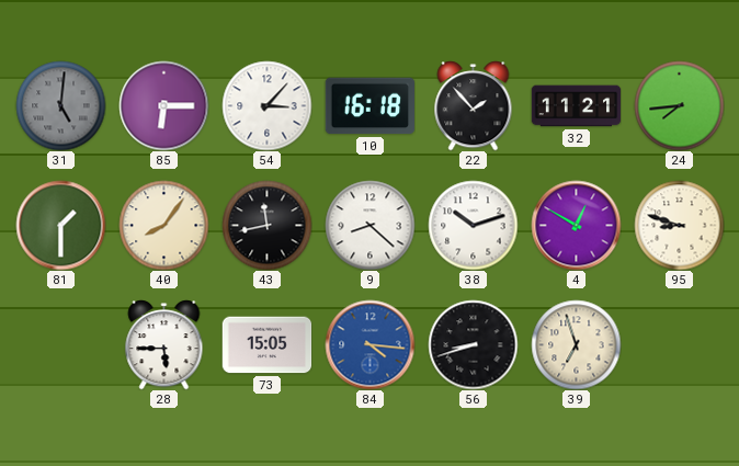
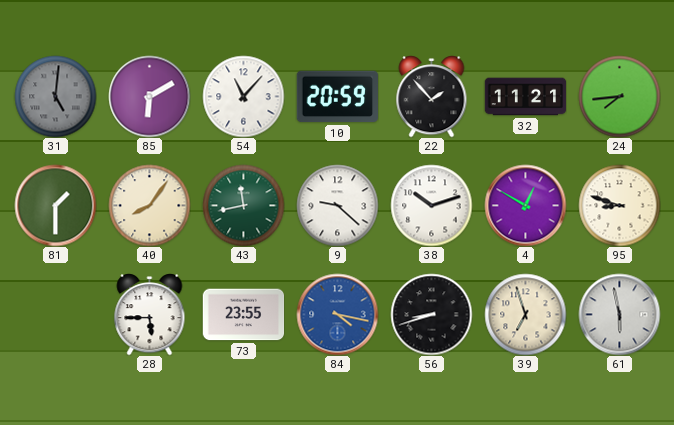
85: 6:15 -> 6:10
54: 3:07 -> 11:07
10: 16:18 -> 20:59
43 dial: black -> green
9: 8:22 -> 9:22
73: 15:05 -> 23:55
84: 4:16 -> 4:17
61: none -> 5:58
